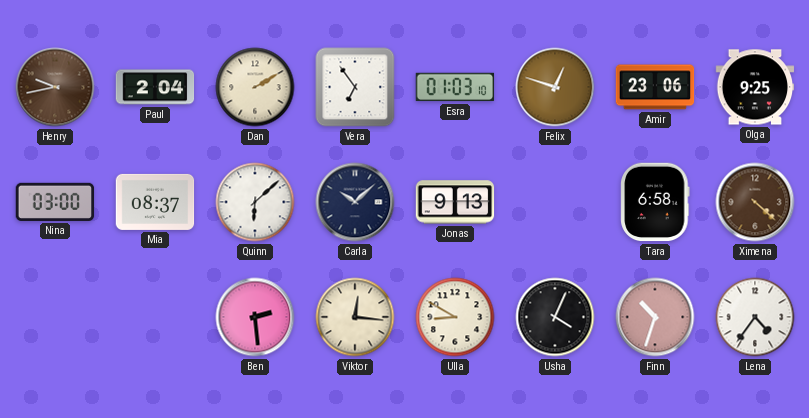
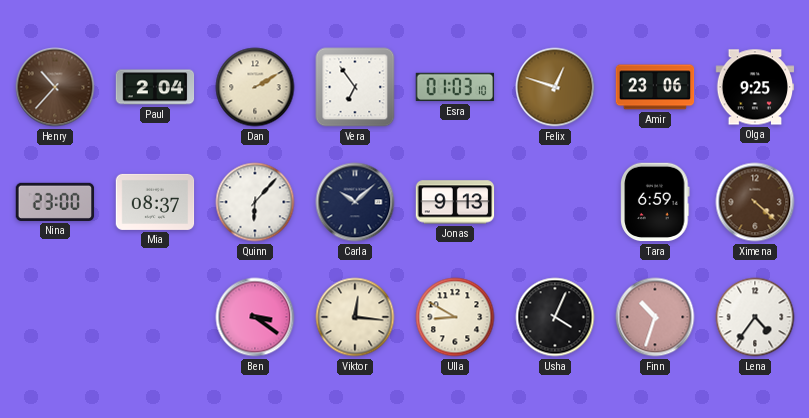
Henry: 9:43 -> 10:37
Nina: 03:00 -> 23:00
Quinn: 6:08 -> 6:07
Tara: 6:58 -> 6:59
Ben: 2:29 -> 3:21
